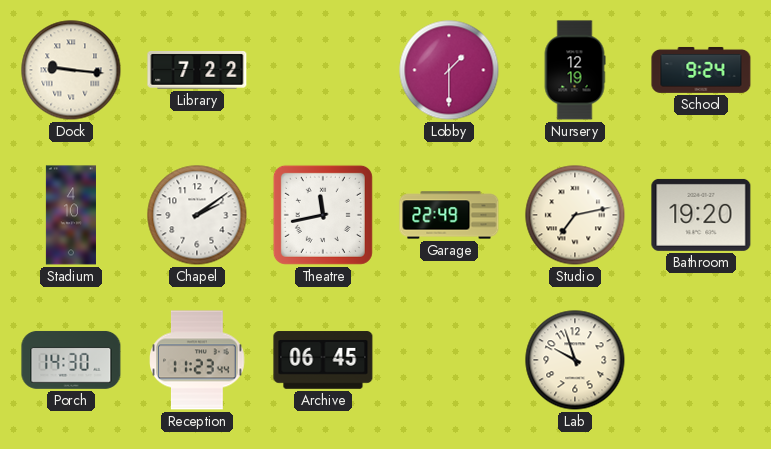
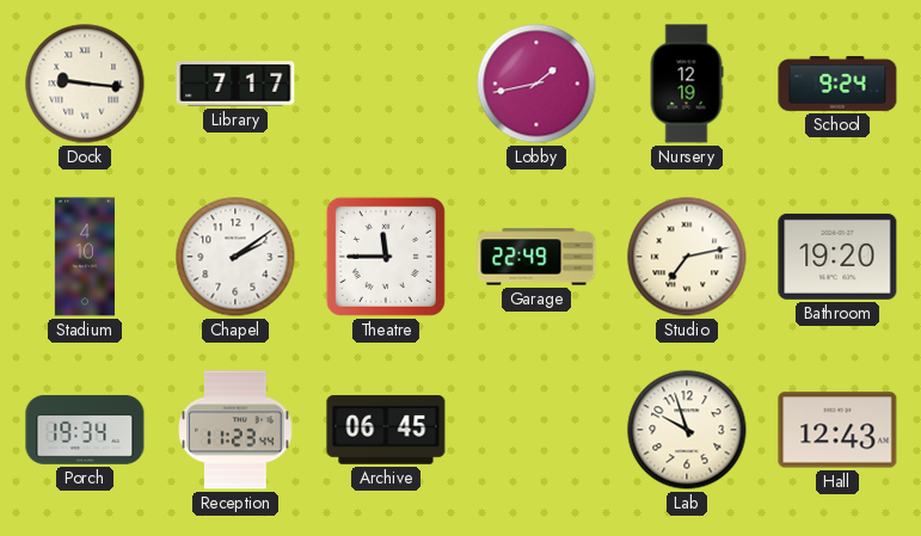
Library: 7:22 -> 7:17
Lobby: 1:30 -> 1:43
Theatre: 11:43 -> 11:45
Porch: 14:30 -> 19:34
Hall: none -> 12:43
